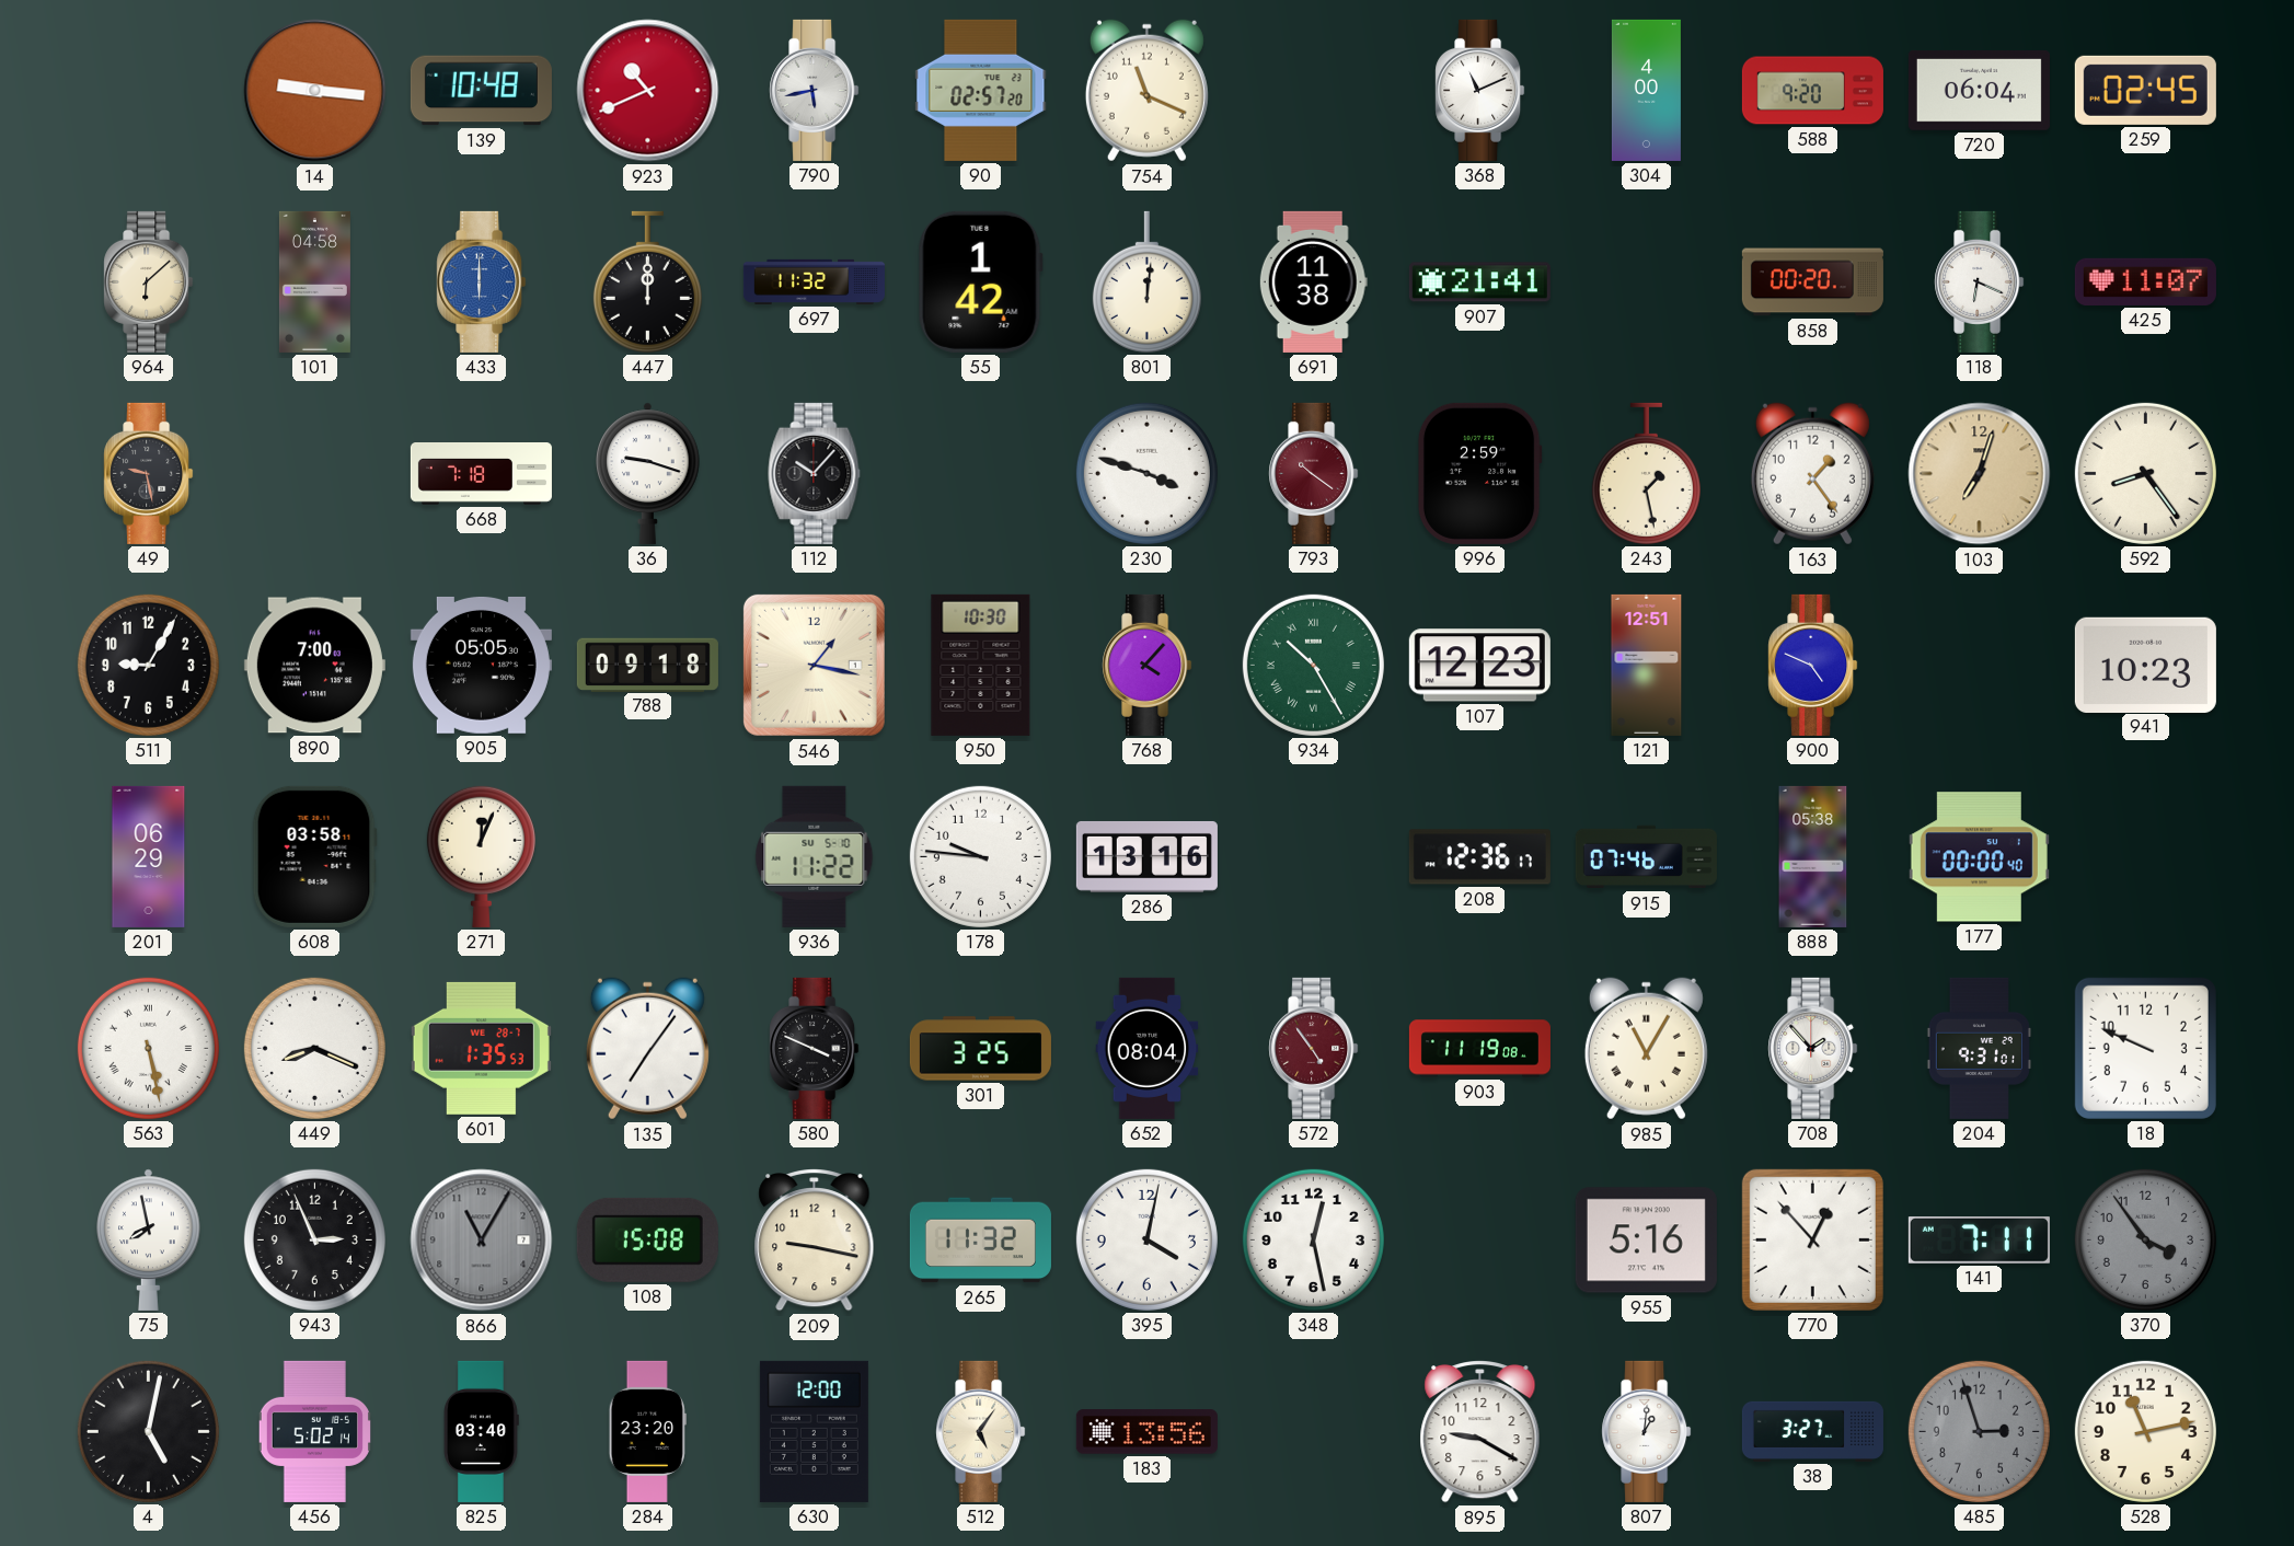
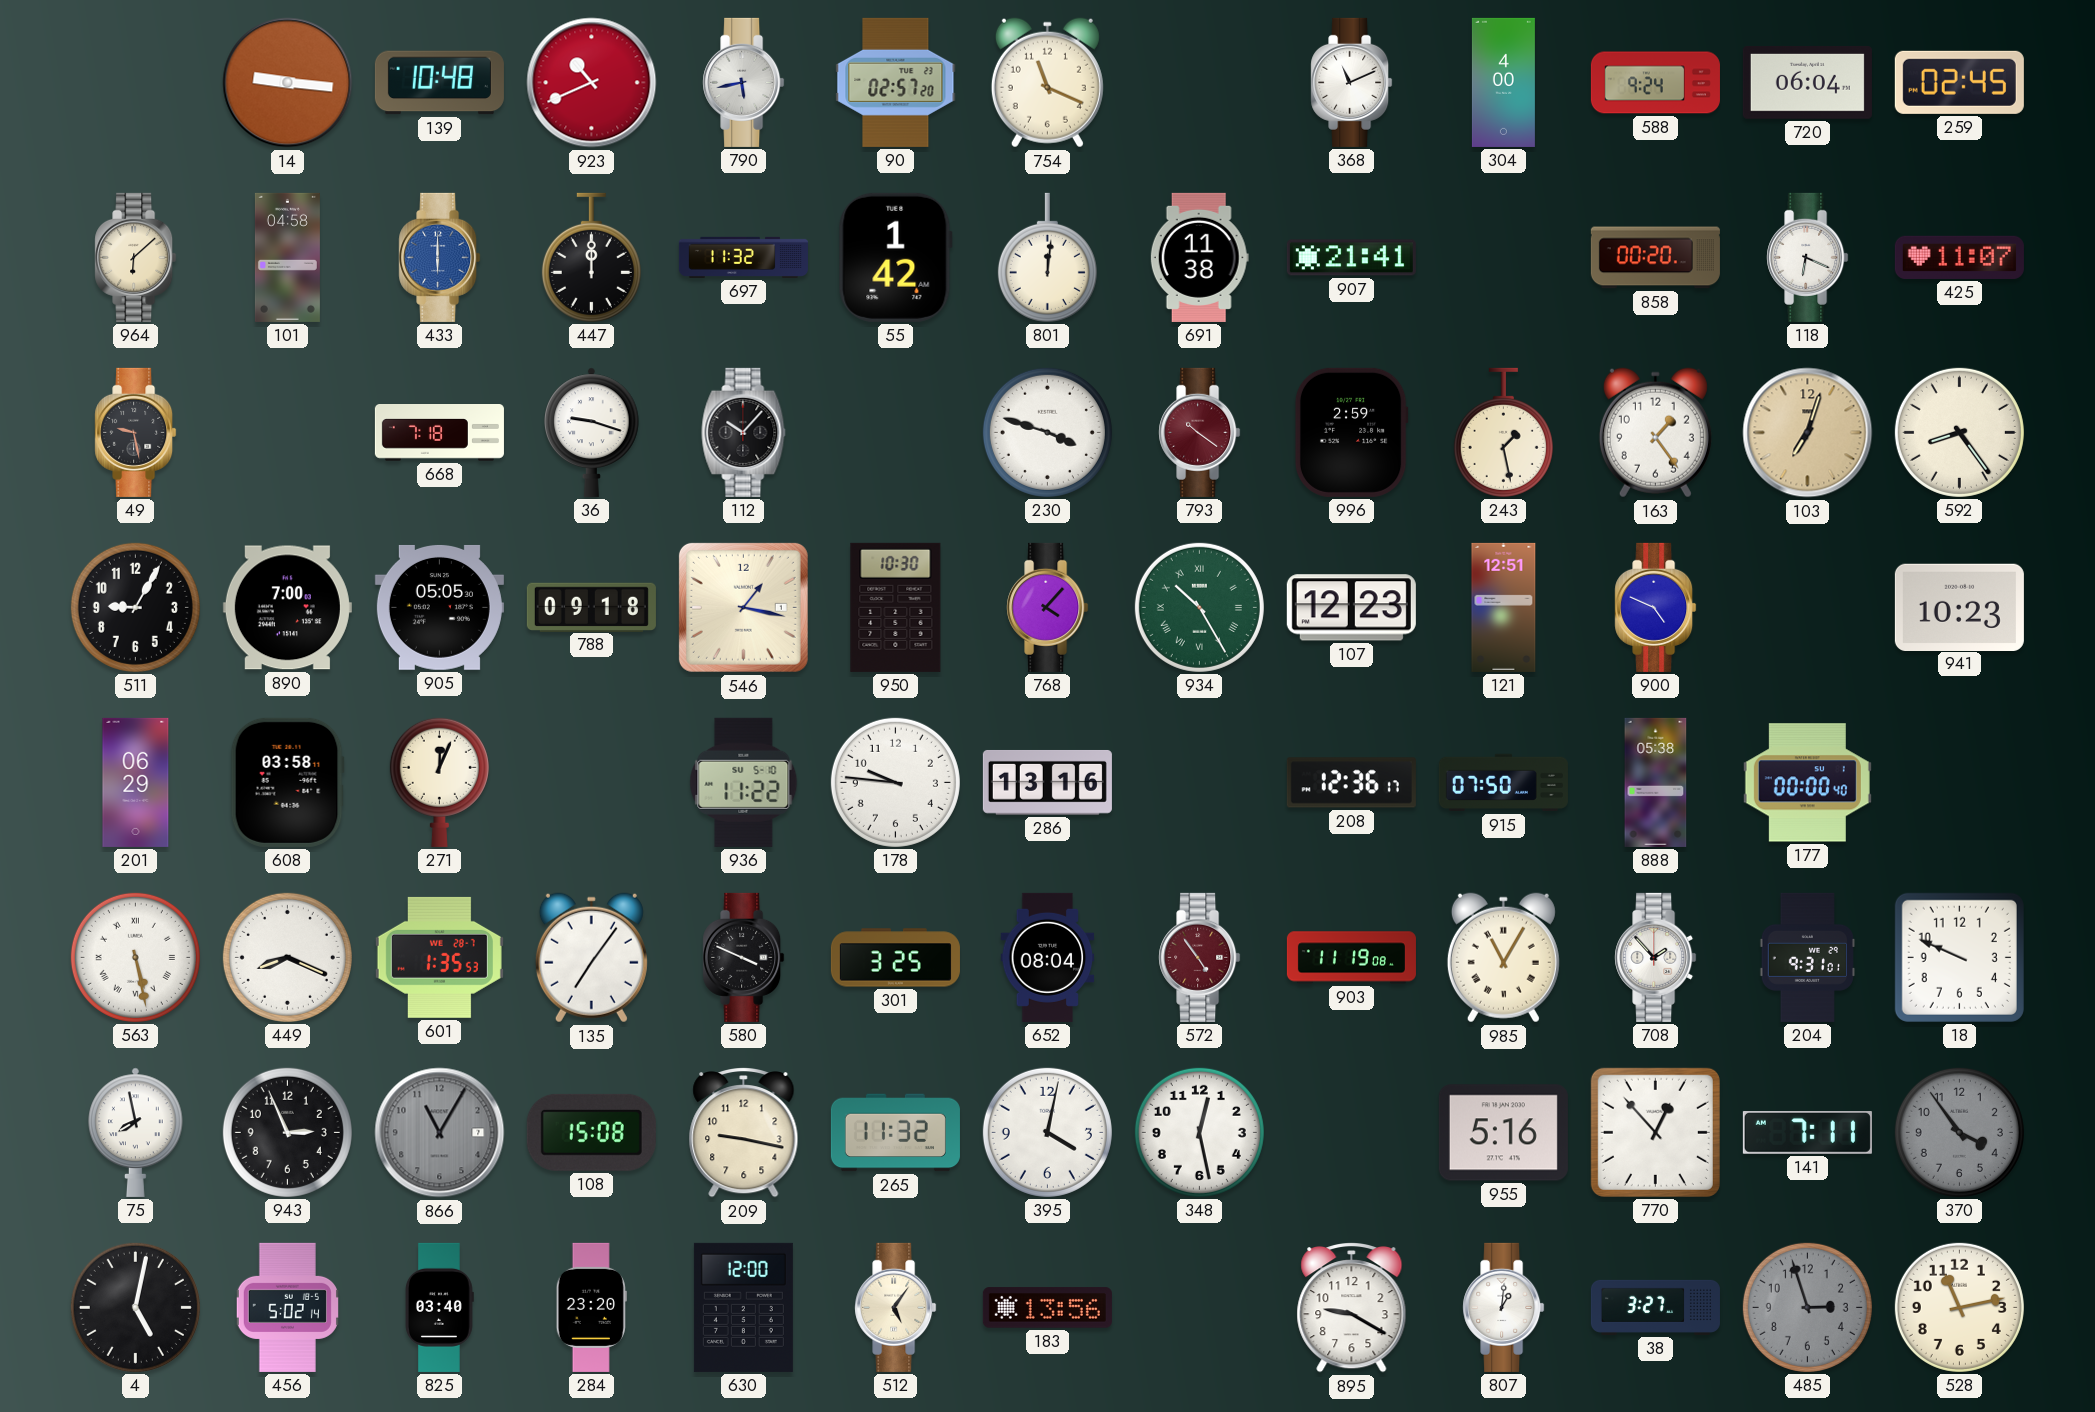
588: 9:20 -> 9:24
915: 07:46 -> 07:50
